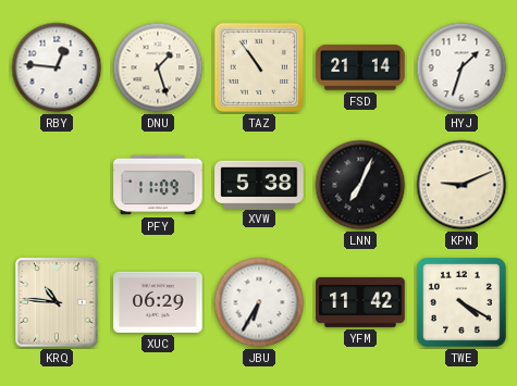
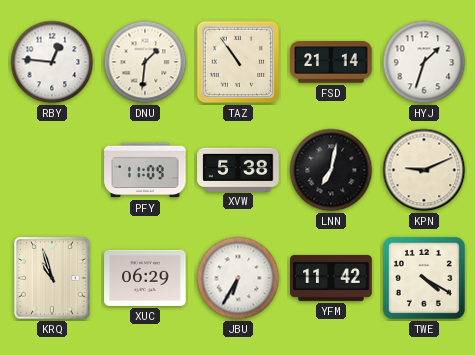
DNU: 1:27 -> 1:31
LNN: 7:04 -> 7:02
KRQ: 10:46 -> 10:57
